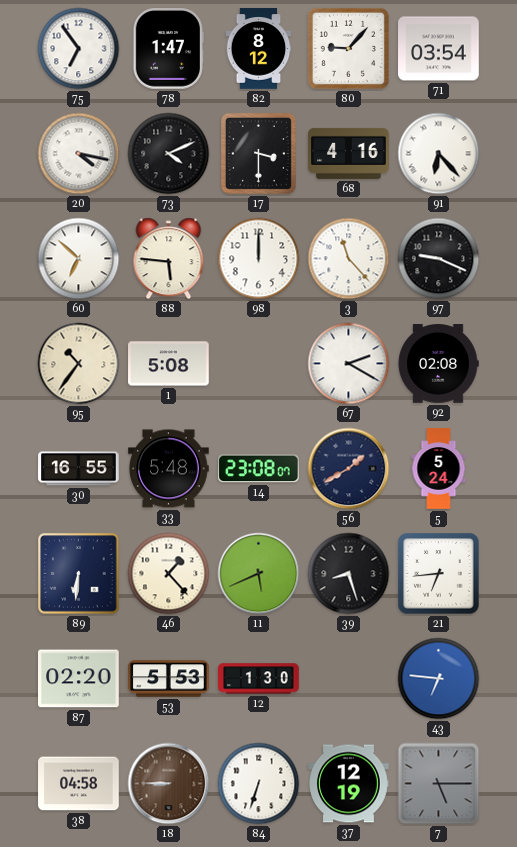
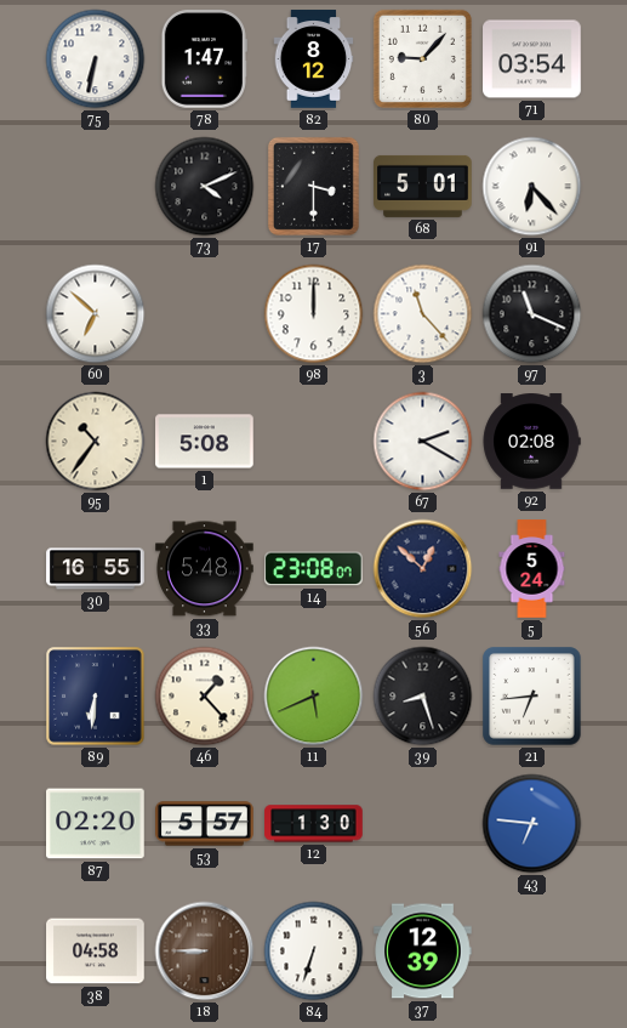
75: 6:54 -> 6:32
20: 4:17 -> none
68: 4:16 -> 5:01
88: 5:46 -> none
97: 9:19 -> 11:19
56: 1:40 -> 12:52
53: 5:53 -> 5:57
37: 12:19 -> 12:39
7: 5:15 -> none
